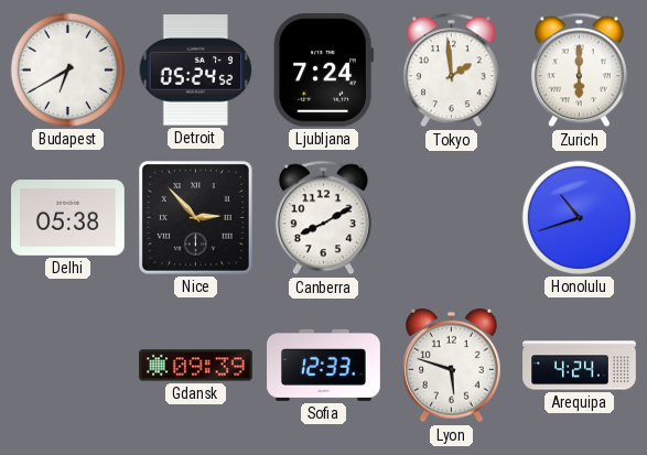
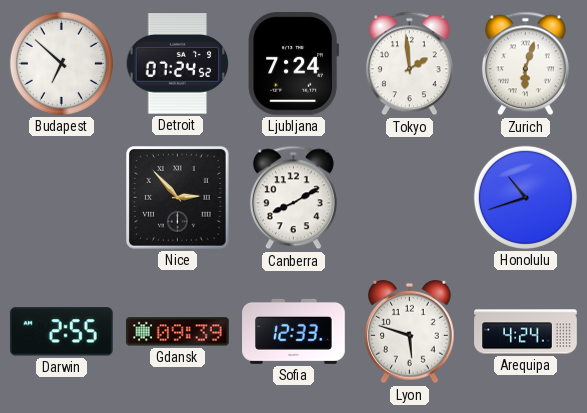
Budapest: 6:40 -> 6:52
Detroit: 05:24 -> 07:24
Zurich: 6:00 -> 6:03
Delhi: 05:38 -> none
Darwin: none -> 2:55
